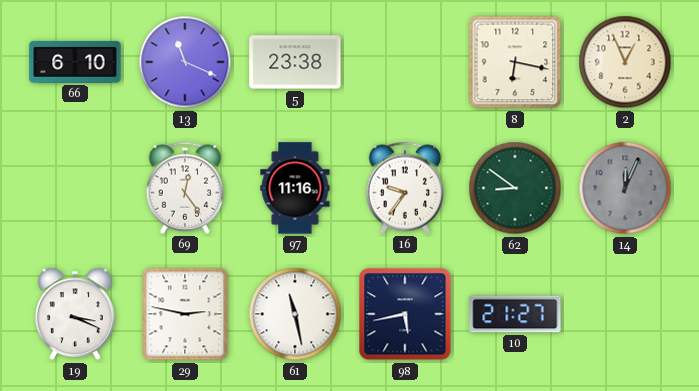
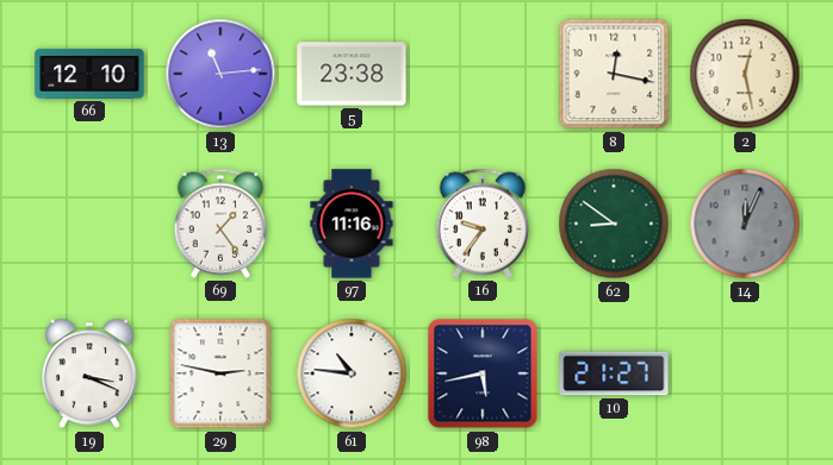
66: 6:10 -> 12:10
13: 11:19 -> 11:14
8: 6:17 -> 12:17
2: 12:56 -> 12:28
69: 12:24 -> 1:24
61: 11:28 -> 10:46
